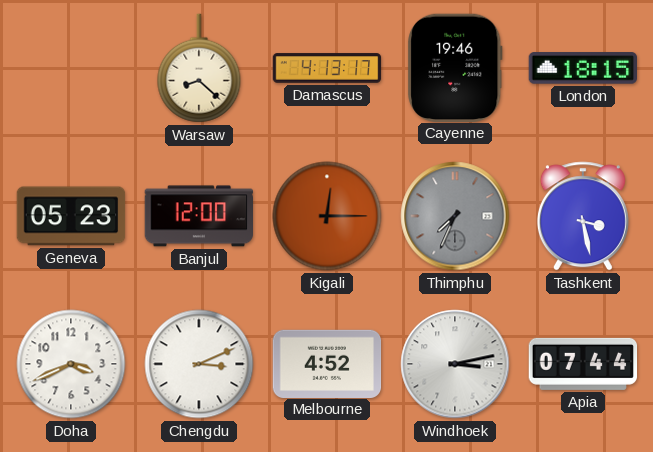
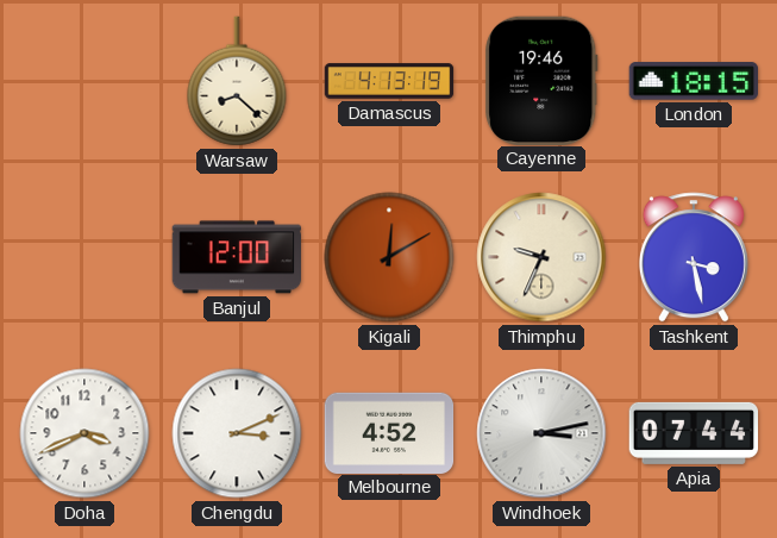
Damascus: 4:13:17 -> 4:13:19
Geneva: 05:23 -> none
Kigali: 12:15 -> 12:10
Thimphu: 7:34 -> 9:34
Thimphu dial: grey -> cream
